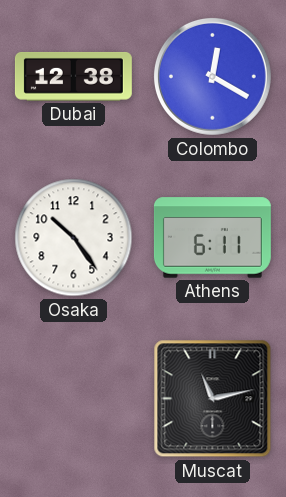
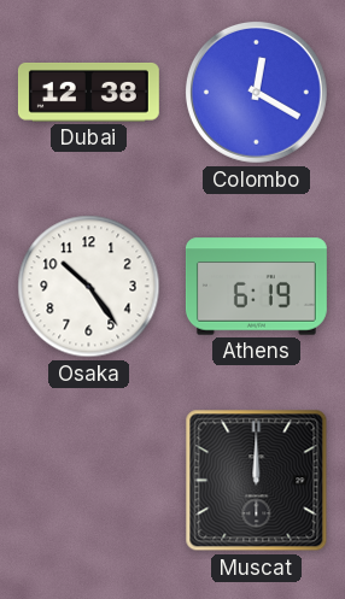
Athens: 6:11 -> 6:19
Muscat: 11:13 -> 12:00
